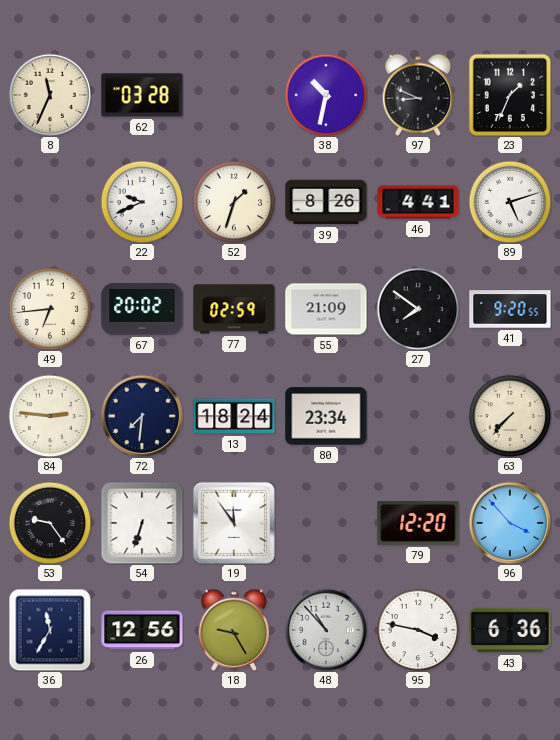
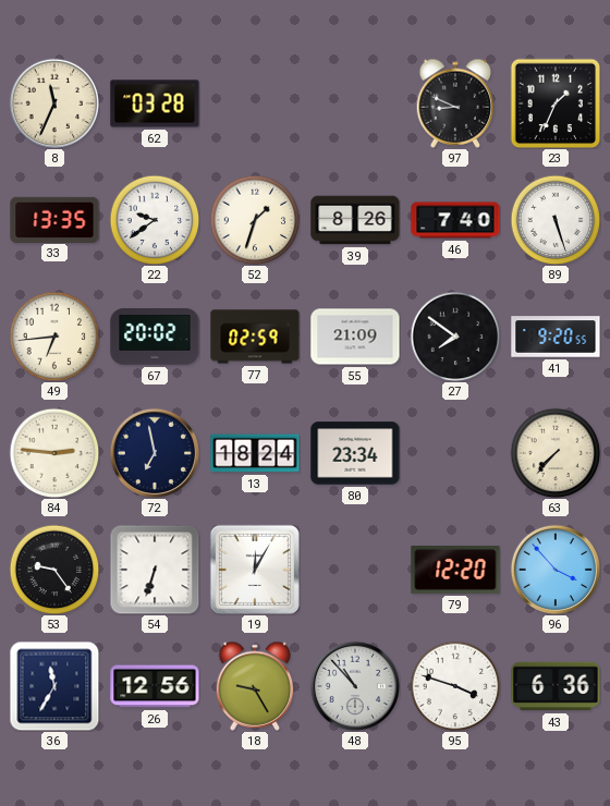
38: 10:32 -> none
33: none -> 13:35
22: 9:41 -> 9:39
46: 4:41 -> 7:40
89: 5:12 -> 5:27
72: 7:31 -> 6:58
19: 11:54 -> 12:05
95: 3:47 -> 3:48
